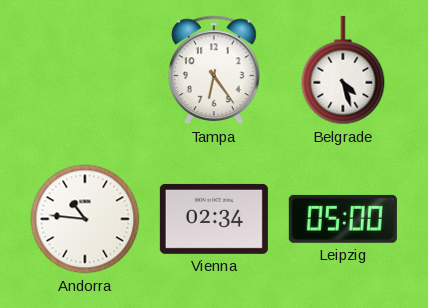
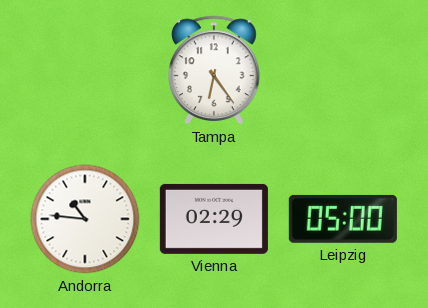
Belgrade: 4:27 -> none
Vienna: 02:34 -> 02:29
